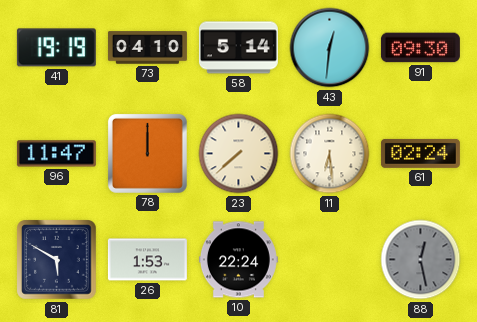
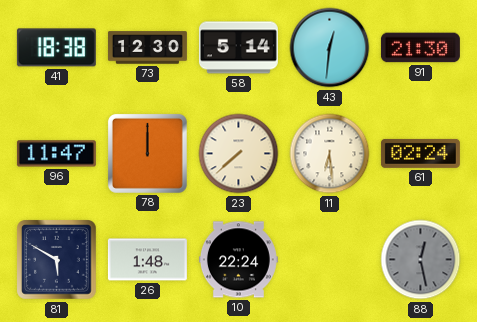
41: 19:19 -> 18:38
73: 04:10 -> 12:30
91: 09:30 -> 21:30
26: 1:53 -> 1:48
